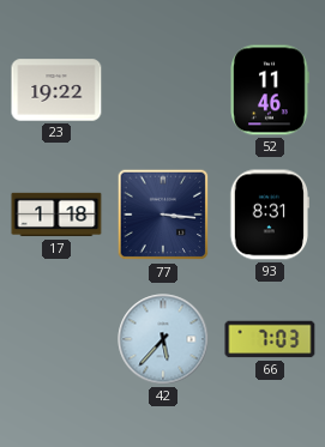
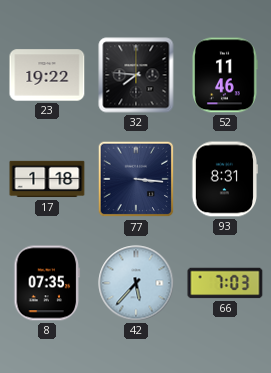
32: none -> 7:46
8: none -> 07:35
